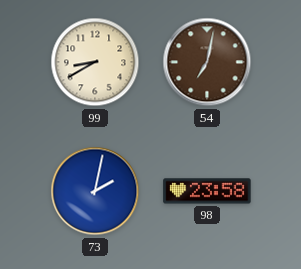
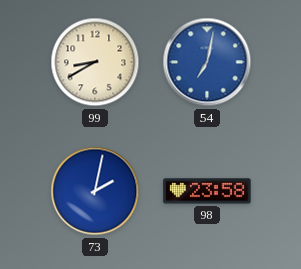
54 dial: brown -> blue
